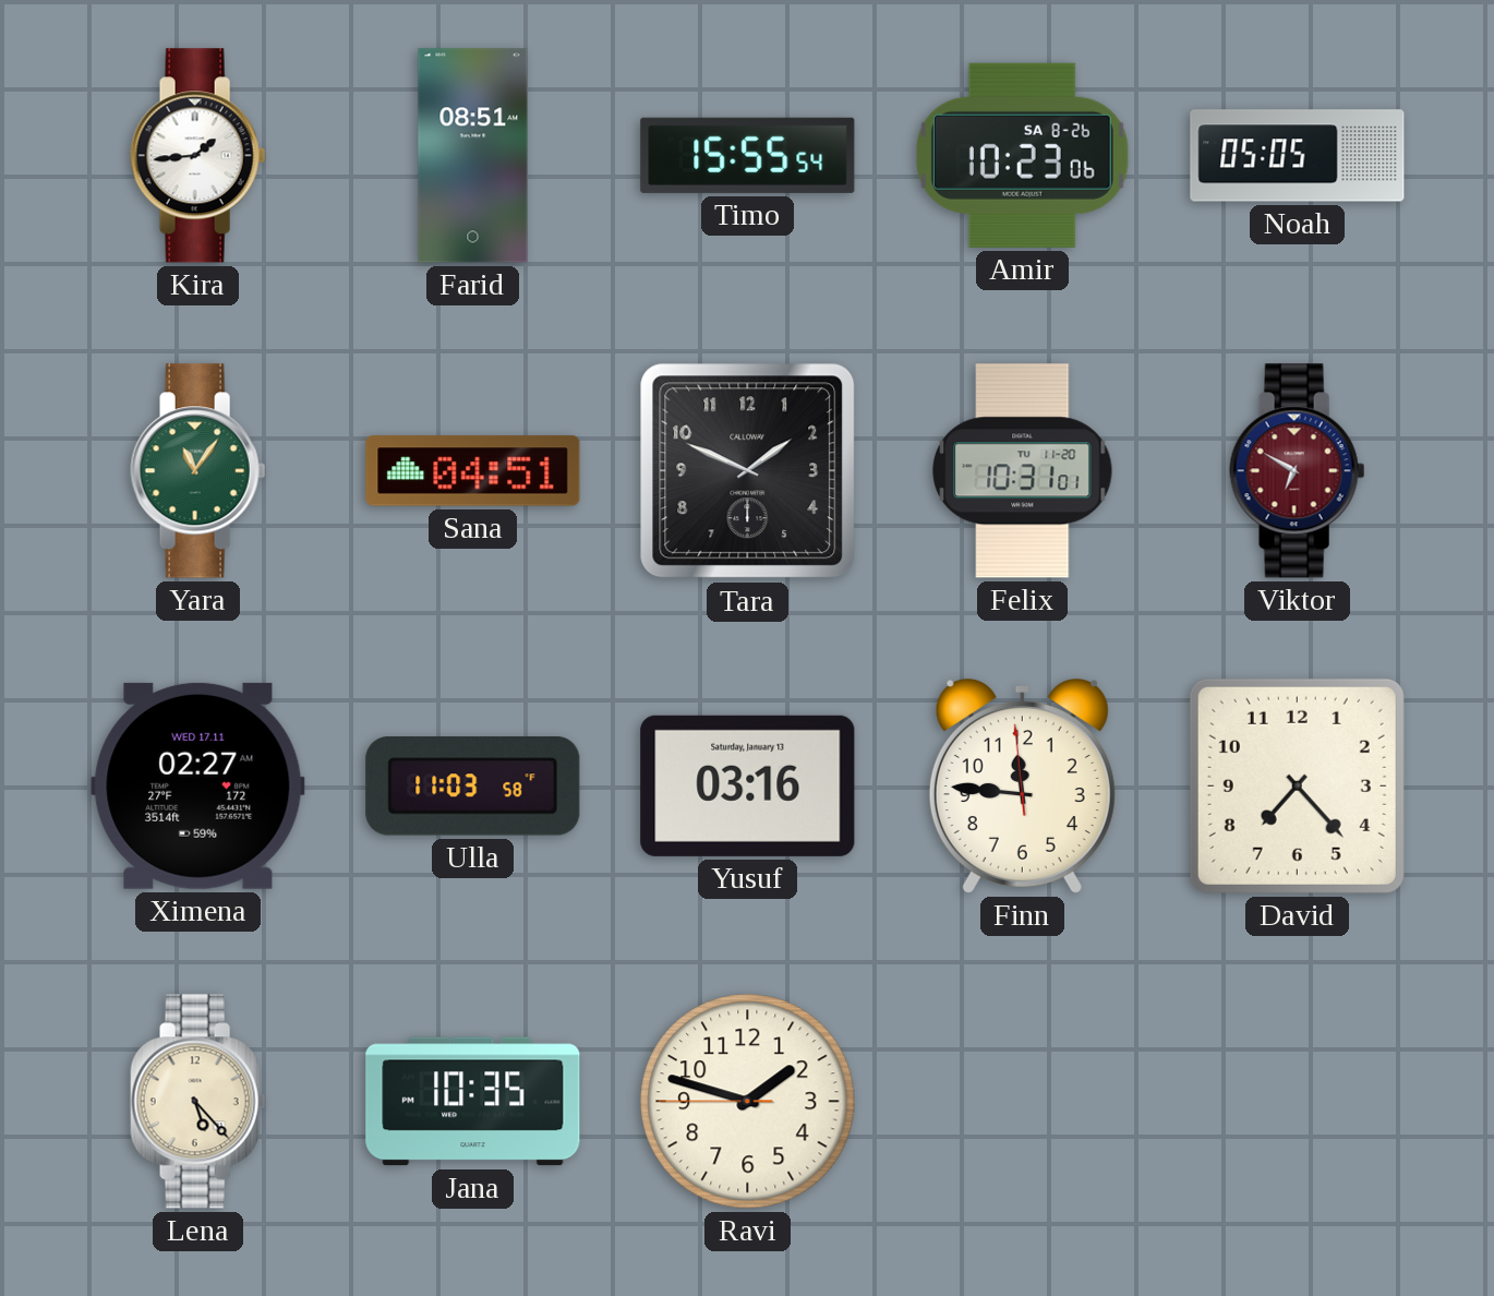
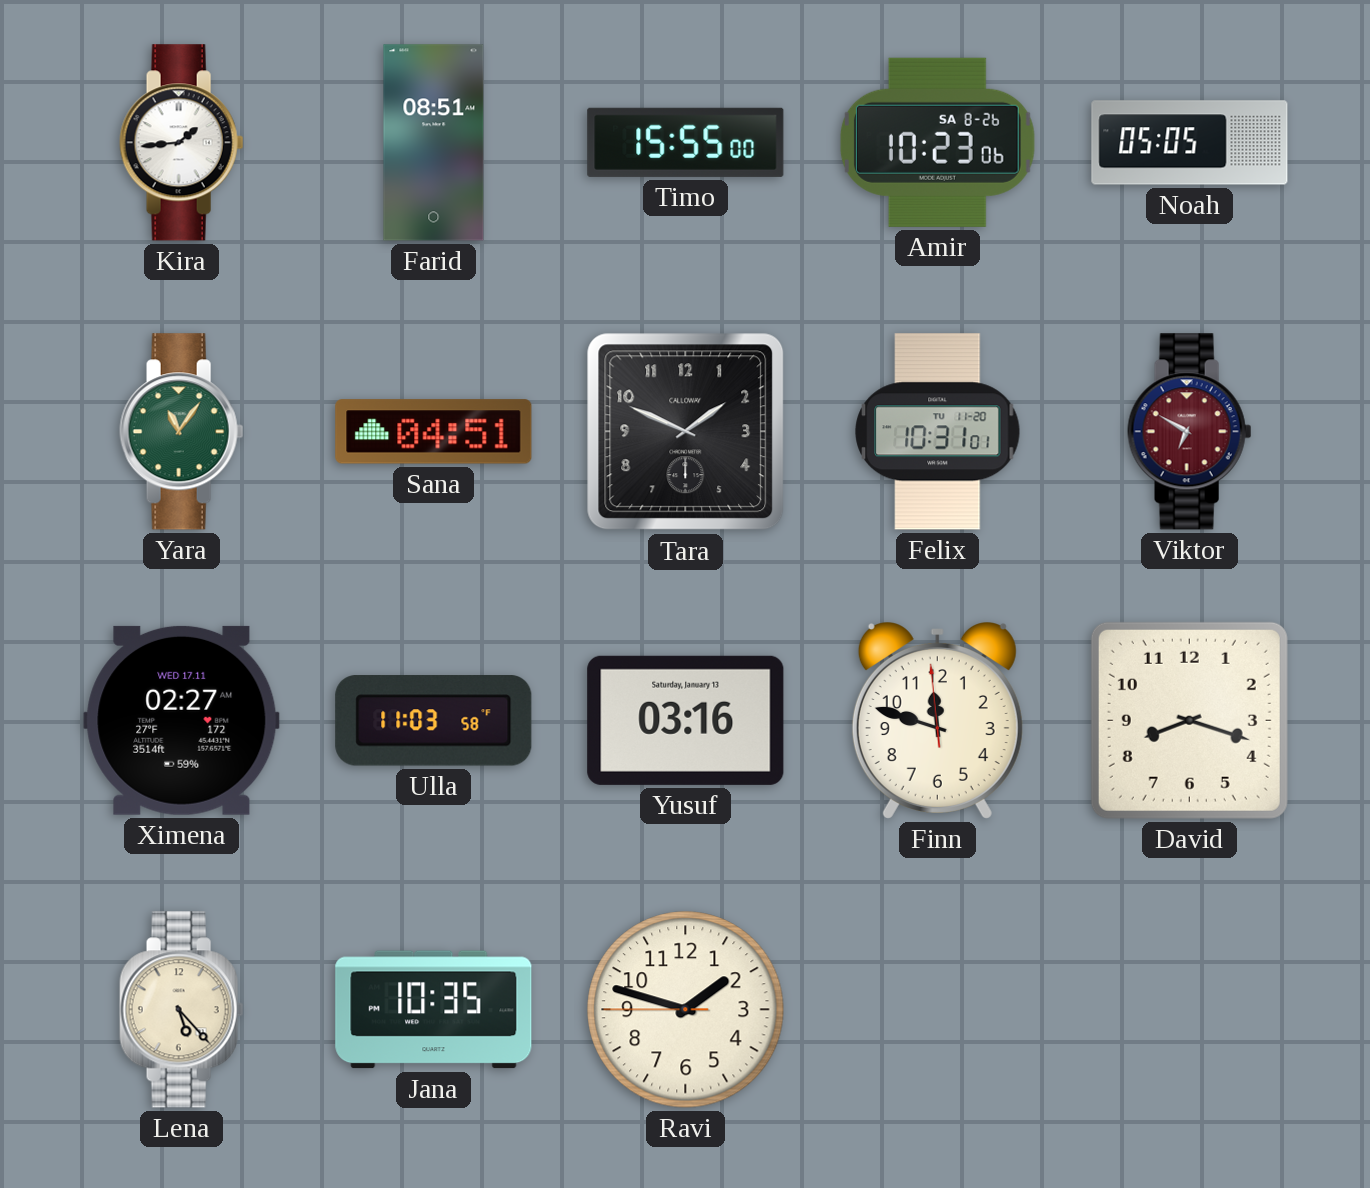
Timo: 15:55:54 -> 15:55:00
Finn: 11:45 -> 11:47
David: 7:23 -> 8:18
